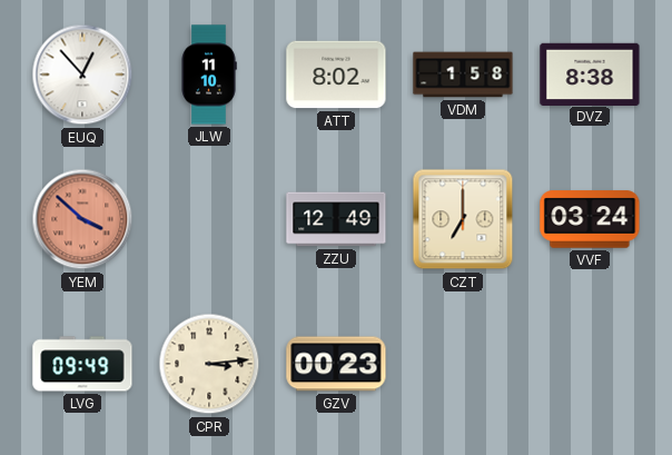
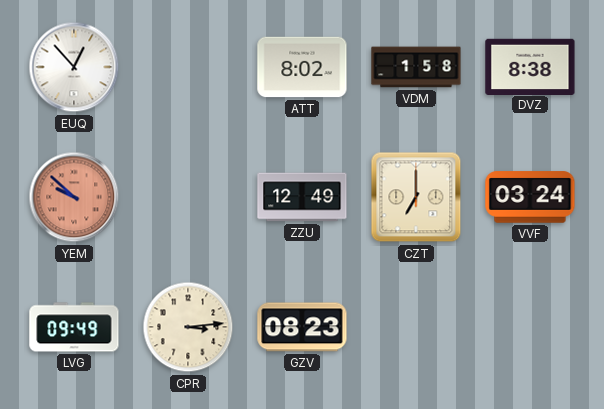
JLW: 11:10 -> none
YEM: 3:52 -> 9:52
GZV: 00:23 -> 08:23
